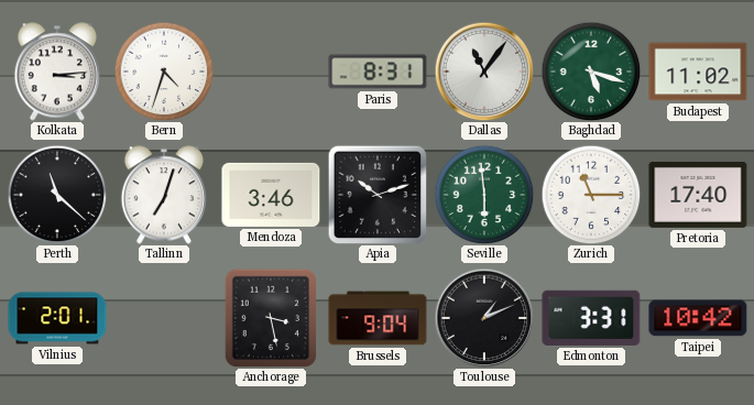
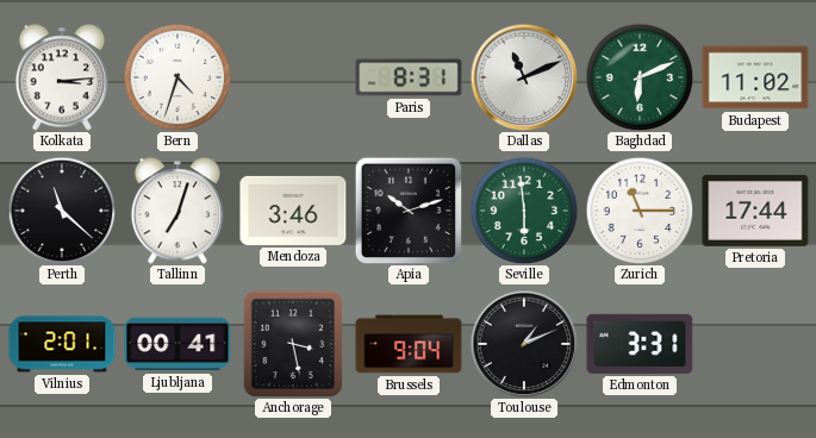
Dallas: 11:06 -> 11:11
Baghdad: 5:18 -> 6:11
Pretoria: 17:40 -> 17:44
Ljubljana: none -> 00:41
Taipei: 10:42 -> none
